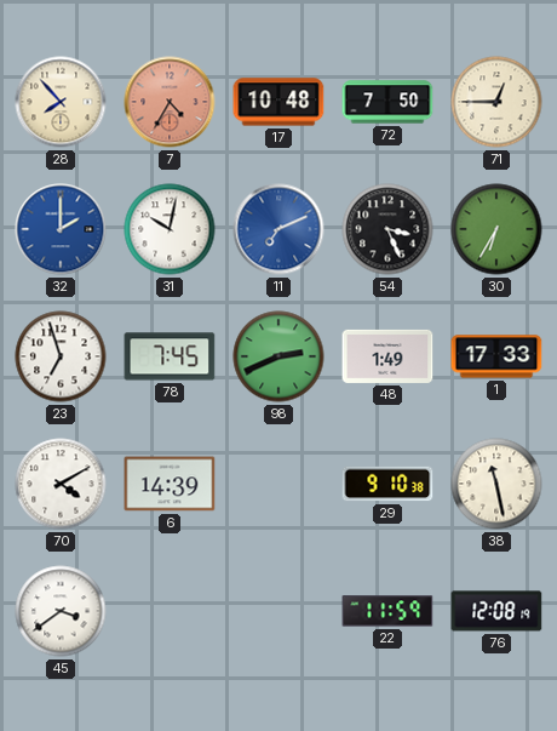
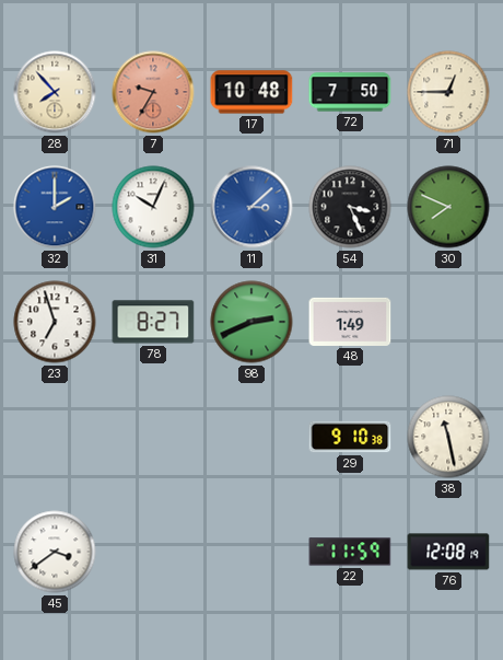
7: 4:35 -> 9:35
31: 10:02 -> 10:04
11: 7:11 -> 3:08
30: 6:35 -> 7:49
78: 7:45 -> 8:27
1: 17:33 -> none
70: 4:10 -> none
6: 14:39 -> none
